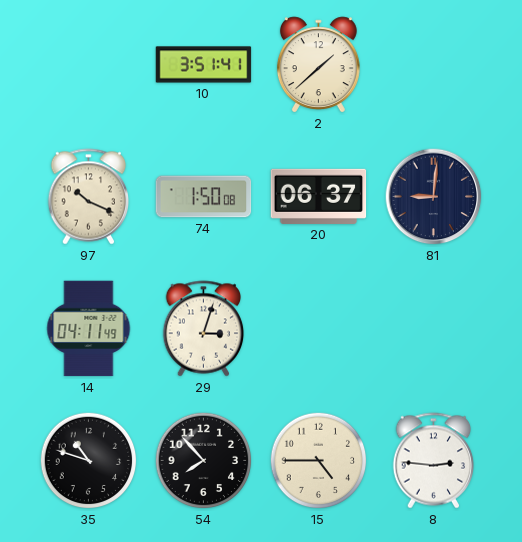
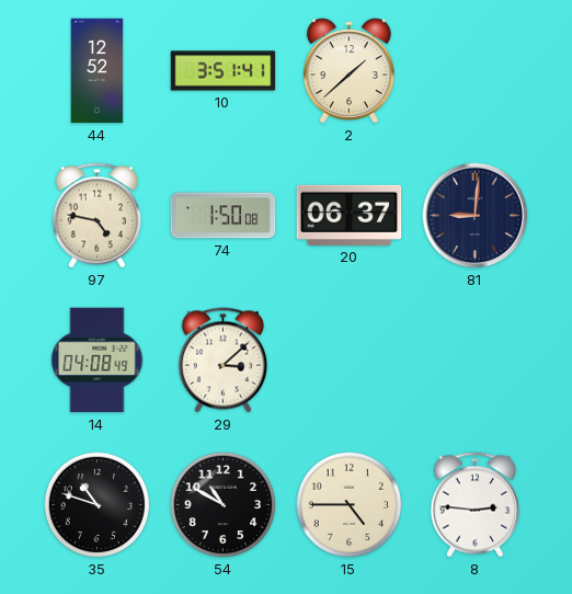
44: none -> 12:52
97: 10:19 -> 4:47
14: 04:11 -> 04:08
29: 3:03 -> 3:08
54: 7:53 -> 10:50
